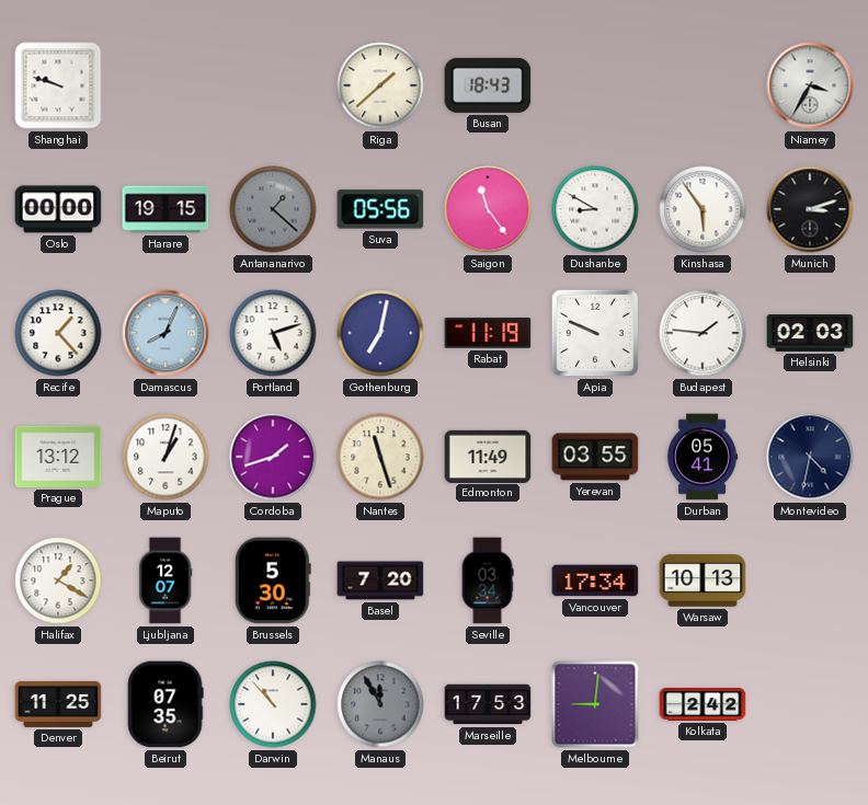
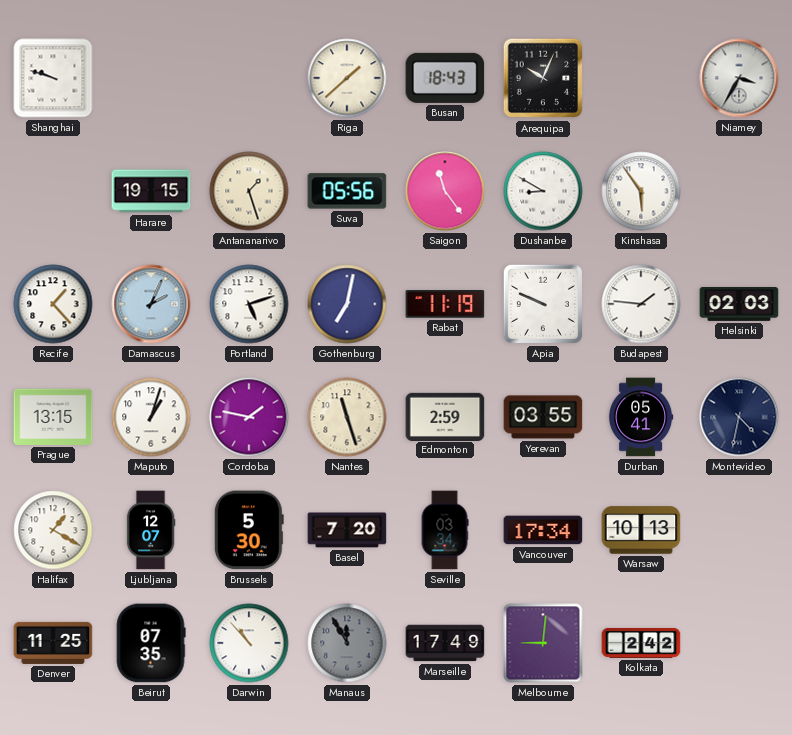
Arequipa: none -> 10:04
Oslo: 00:00 -> none
Antananarivo: 1:22 -> 1:27
Antananarivo dial: grey -> cream
Munich: 3:12 -> none
Damascus: 8:04 -> 2:04
Prague: 13:12 -> 13:15
Cordoba: 1:42 -> 1:47
Edmonton: 11:49 -> 2:59
Marseille: 17:53 -> 17:49
